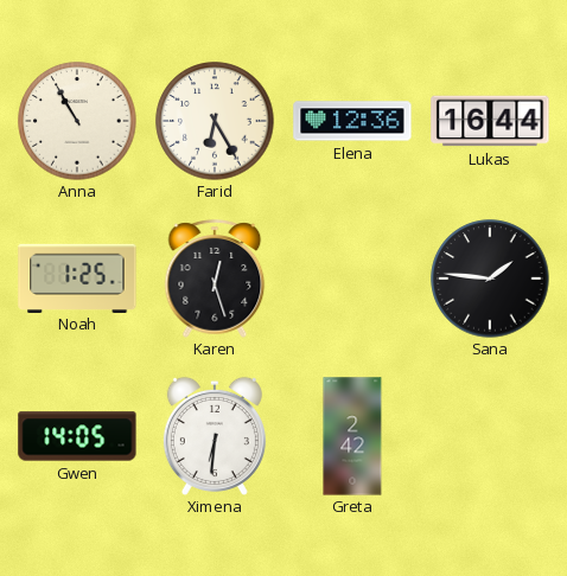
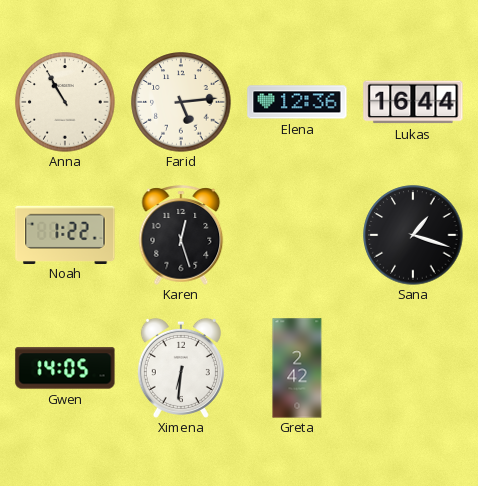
Farid: 6:25 -> 5:14
Noah: 1:25 -> 1:22
Sana: 1:46 -> 1:18
